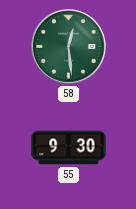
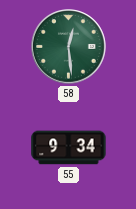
55: 9:30 -> 9:34
